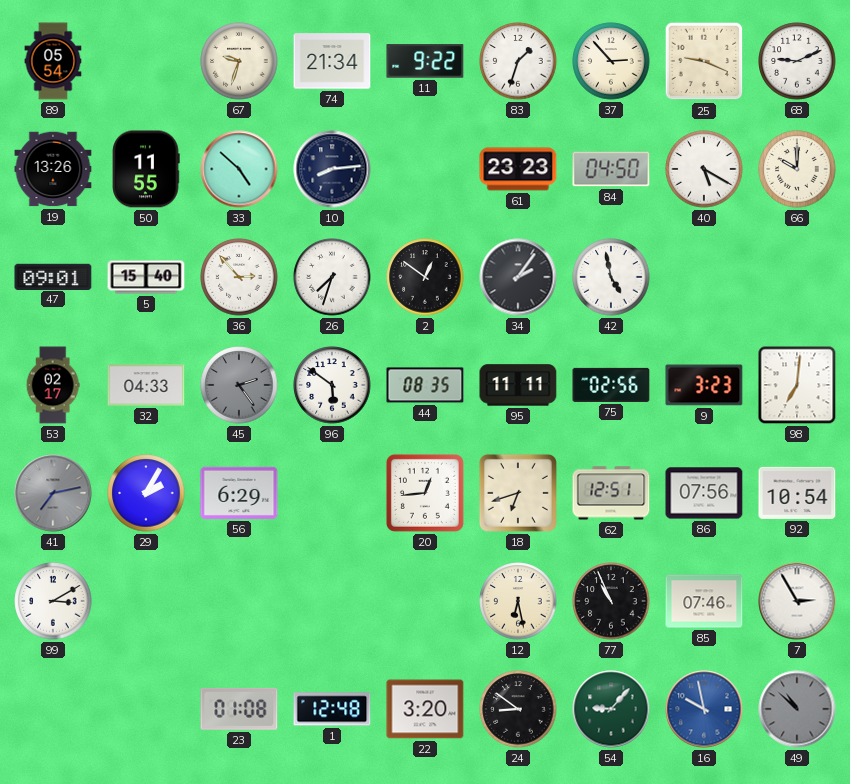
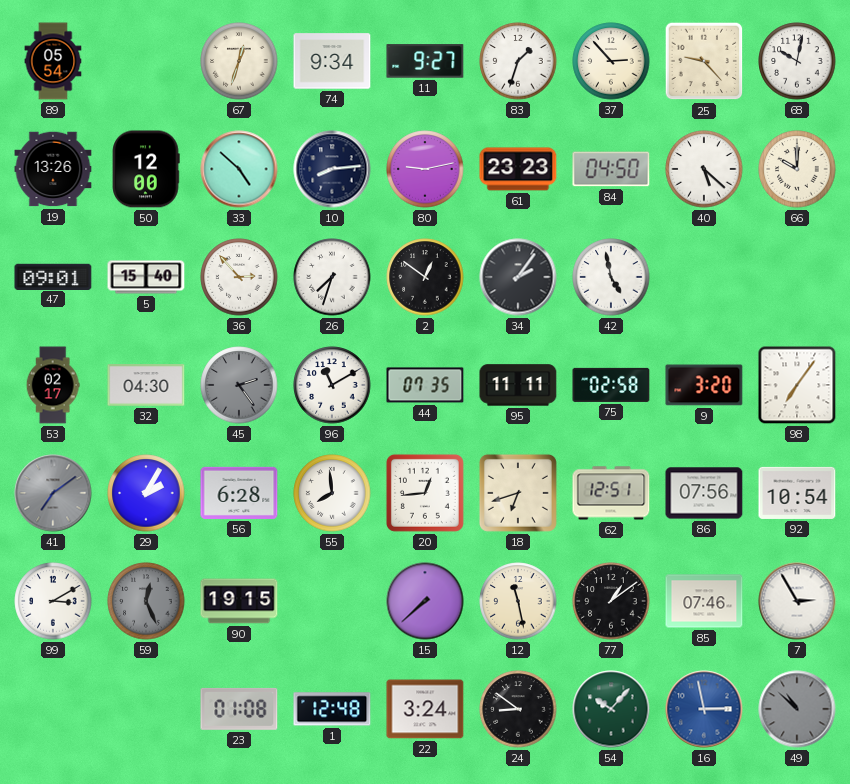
67: 9:33 -> 12:33
74: 21:34 -> 9:34
11: 9:22 -> 9:27
25: 9:19 -> 9:23
68: 9:11 -> 10:02
50: 11:55 -> 12:00
80: none -> 9:13
40: 5:20 -> 5:22
32: 04:33 -> 04:30
96: 5:51 -> 11:10
44: 08:35 -> 07:35
75: 02:56 -> 02:58
9: 3:23 -> 3:20
98: 7:01 -> 7:06
41: 7:13 -> 7:09
56: 6:29 -> 6:28
55: none -> 7:59
59: none -> 12:26
90: none -> 19:15
15: none -> 7:38
12: 6:28 -> 11:28
77: 10:56 -> 1:09
22: 3:20 -> 3:24
54: 9:07 -> 10:07
16: 9:58 -> 2:58
